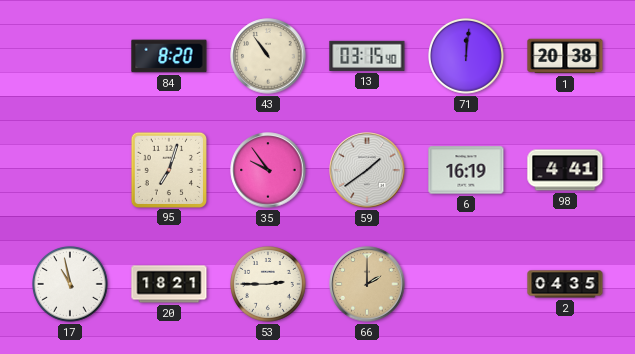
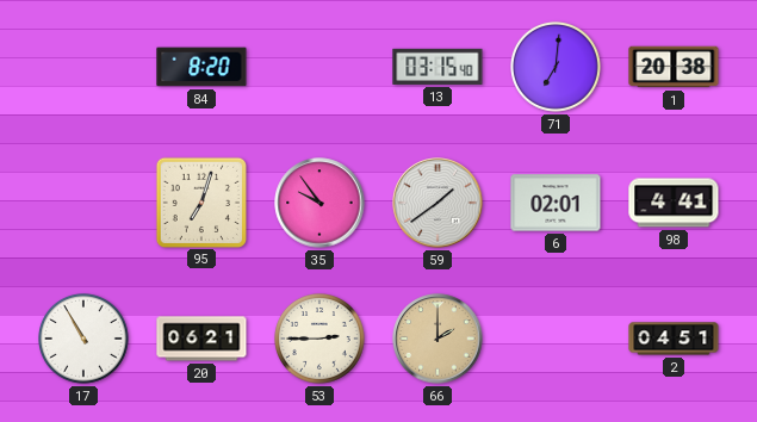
43: 10:54 -> none
71: 12:01 -> 7:01
6: 16:19 -> 02:01
17: 10:58 -> 10:55
20: 18:21 -> 06:21
2: 04:35 -> 04:51
